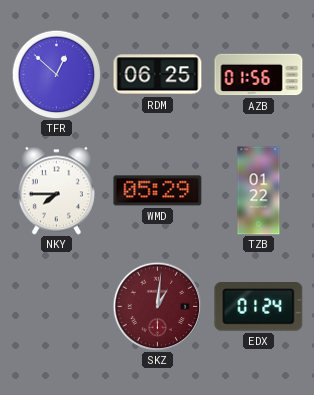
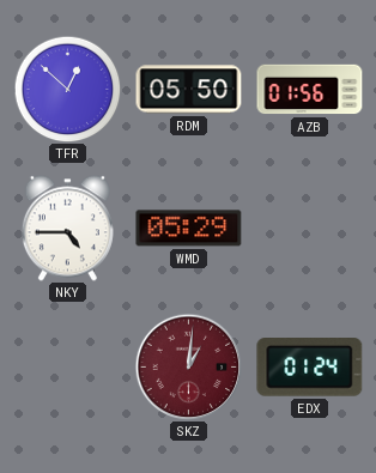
RDM: 06:25 -> 05:50
NKY: 7:45 -> 4:45
TZB: 01:22 -> none
